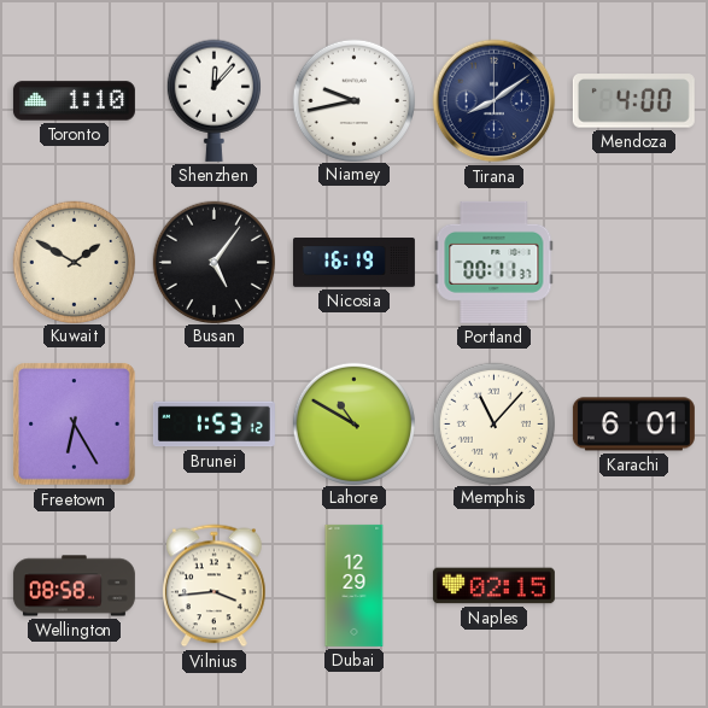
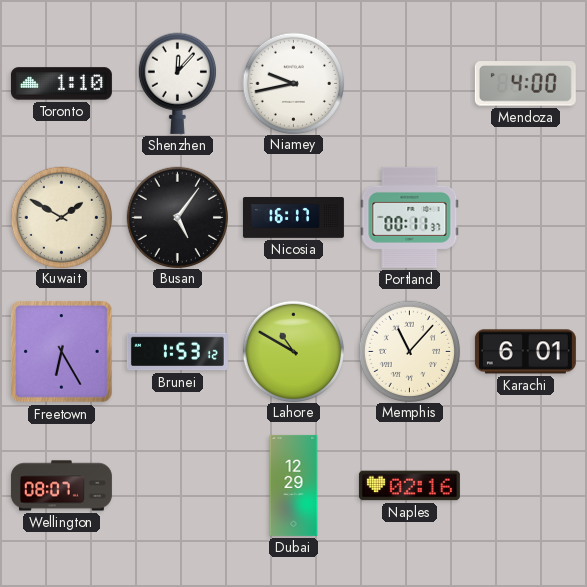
Tirana: 8:09 -> none
Nicosia: 16:19 -> 16:17
Wellington: 08:58 -> 08:07
Vilnius: 3:44 -> none
Naples: 02:15 -> 02:16
